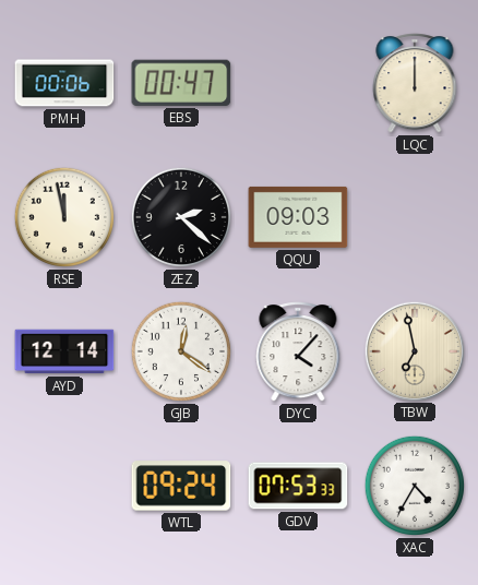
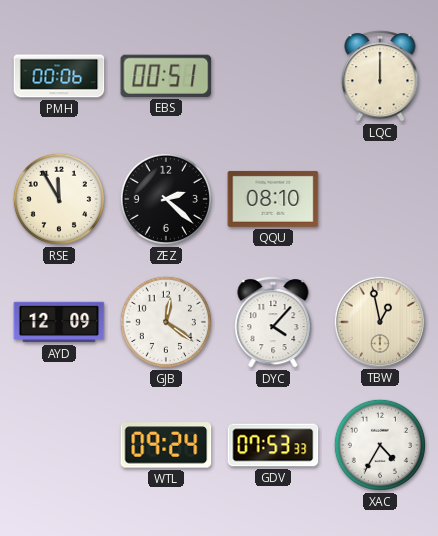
EBS: 00:47 -> 00:51
RSE: 11:58 -> 11:55
QQU: 09:03 -> 08:10
AYD: 12:14 -> 12:09
TBW: 6:58 -> 12:58
